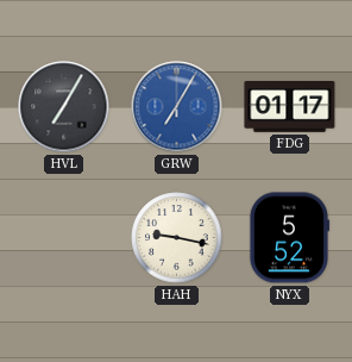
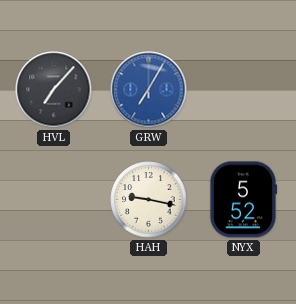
HVL: 7:05 -> 7:07
FDG: 01:17 -> none
